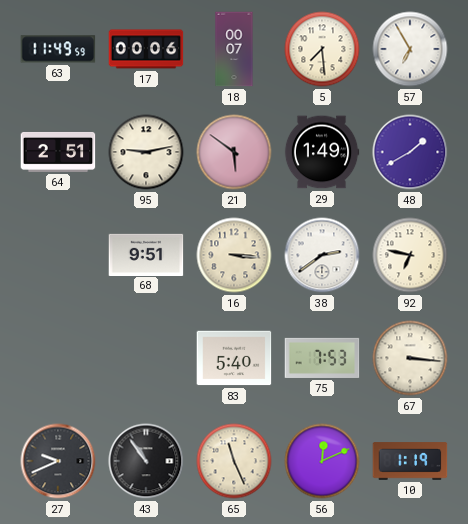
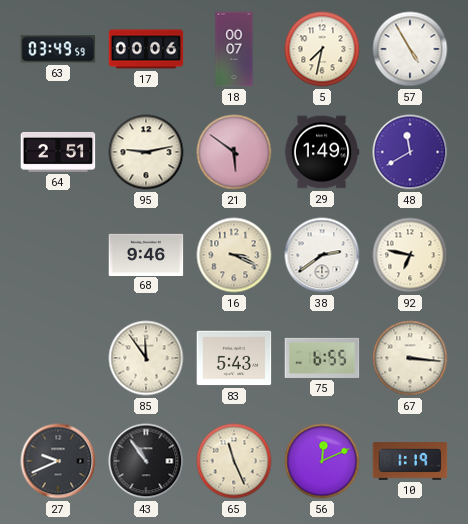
63: 11:49 -> 03:49
5: 7:29 -> 7:32
57: 6:55 -> 4:55
48: 1:40 -> 11:40
68: 9:51 -> 9:46
16: 3:16 -> 3:19
85: none -> 11:54
83: 5:40 -> 5:43
75: 7:53 -> 6:55
